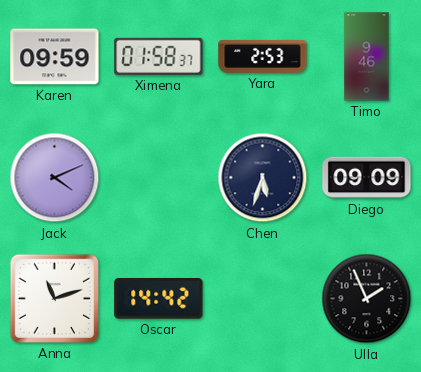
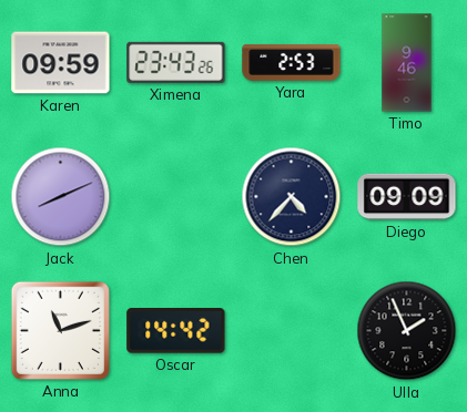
Ximena: 01:58 -> 23:43
Jack: 4:11 -> 8:11
Chen: 5:33 -> 4:37
